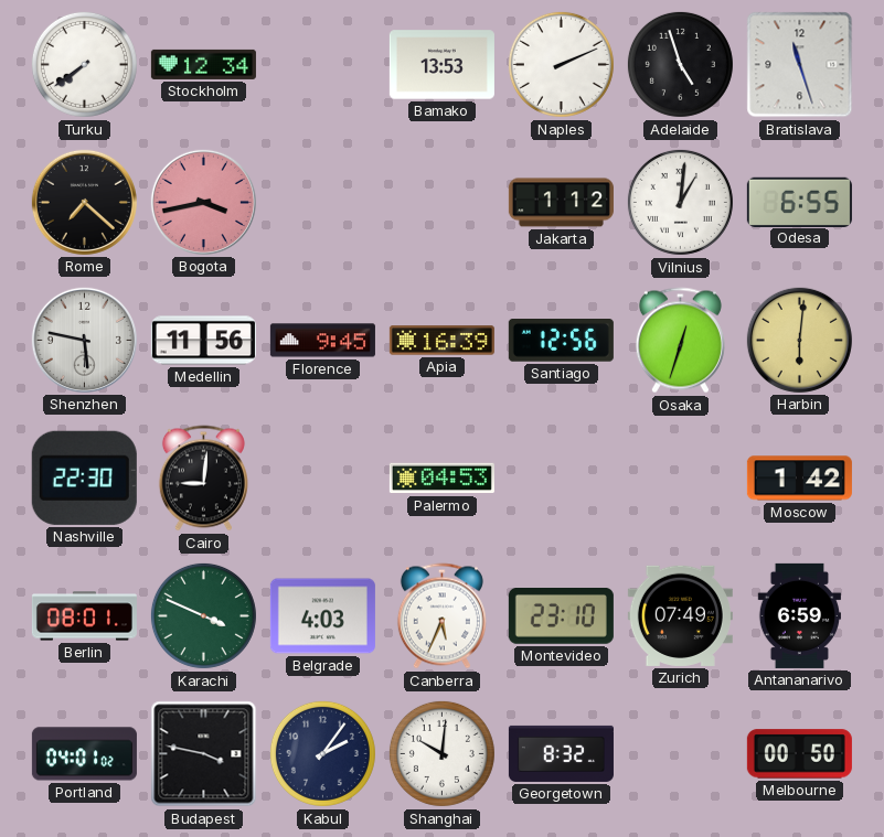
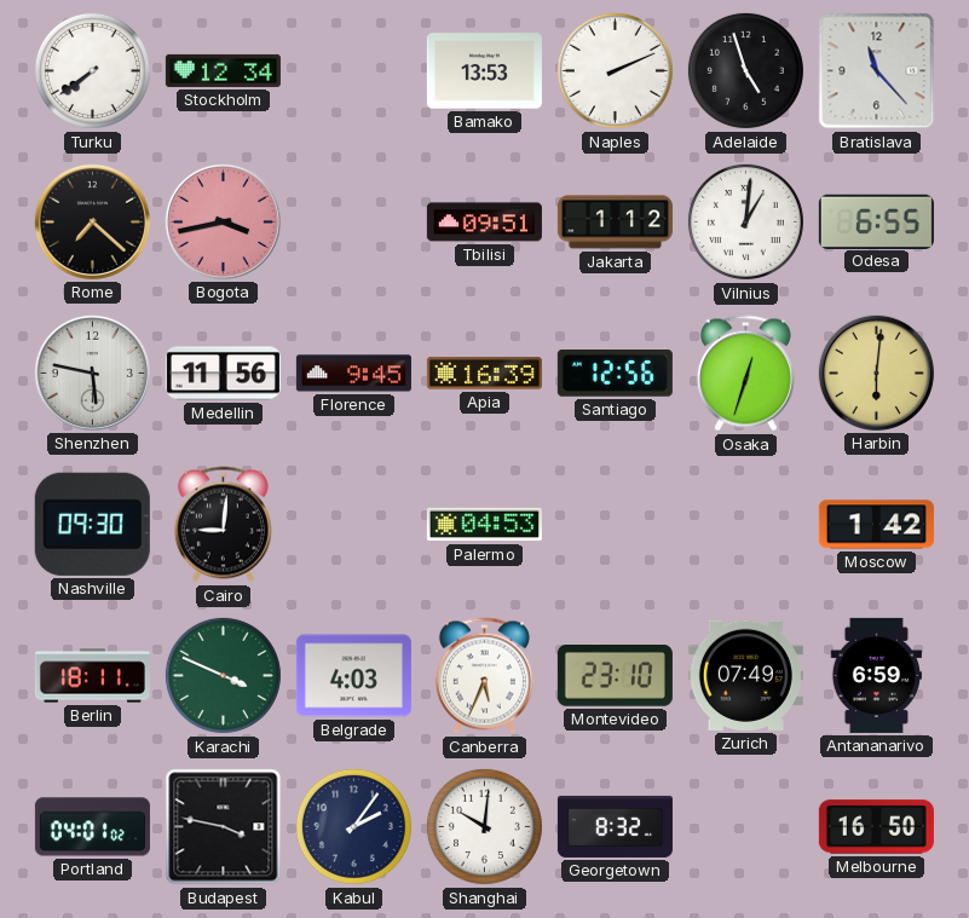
Bratislava: 11:27 -> 11:23
Tbilisi: none -> 09:51
Nashville: 22:30 -> 09:30
Berlin: 08:01 -> 18:11
Melbourne: 00:50 -> 16:50
